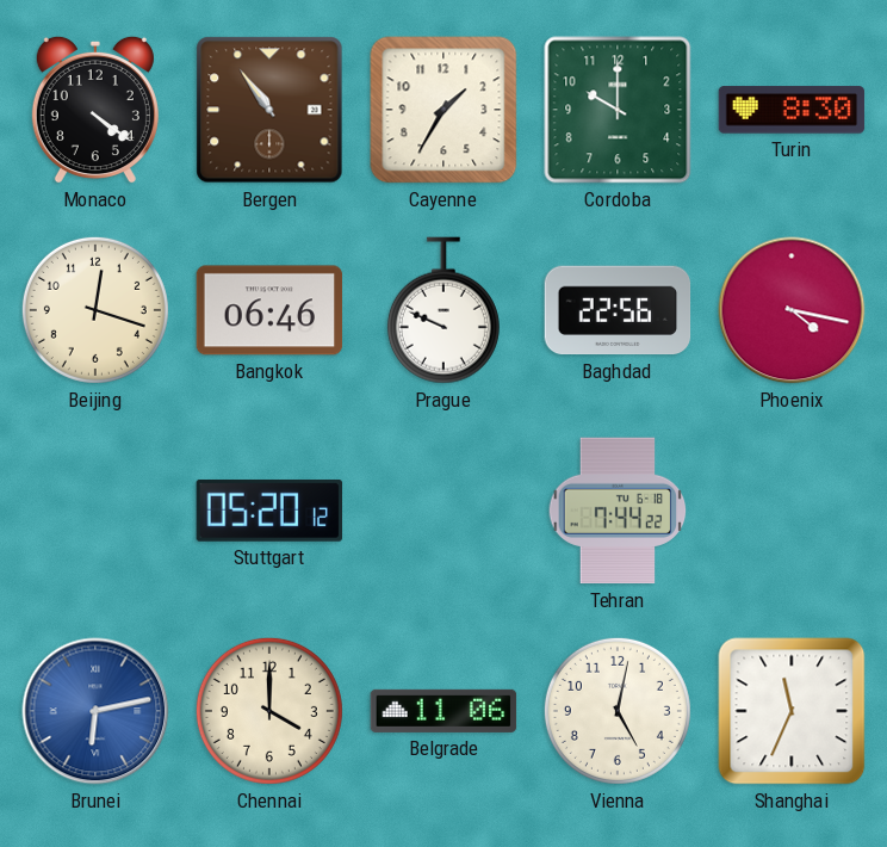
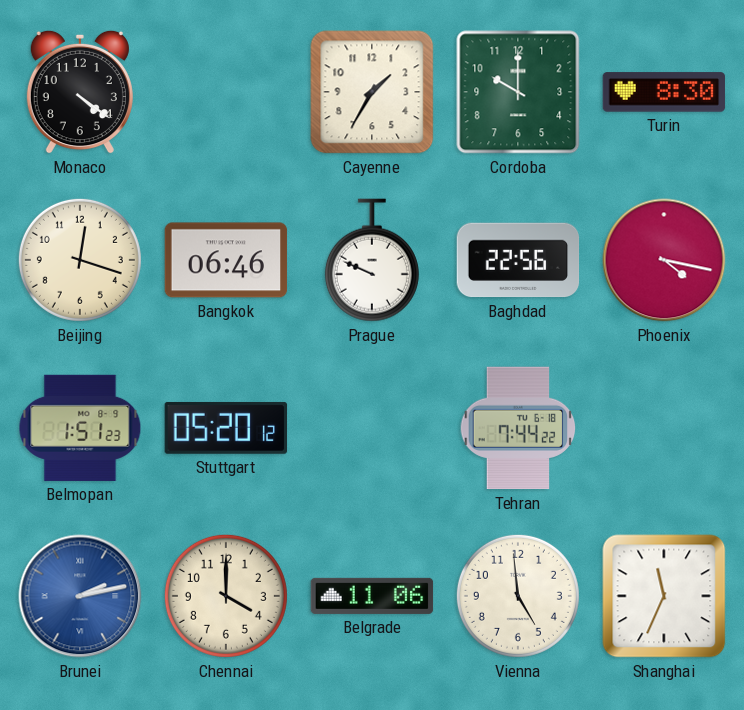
Bergen: 10:54 -> none
Belmopan: none -> 1:51
Brunei: 6:13 -> 2:13
Vienna: 5:02 -> 4:59
